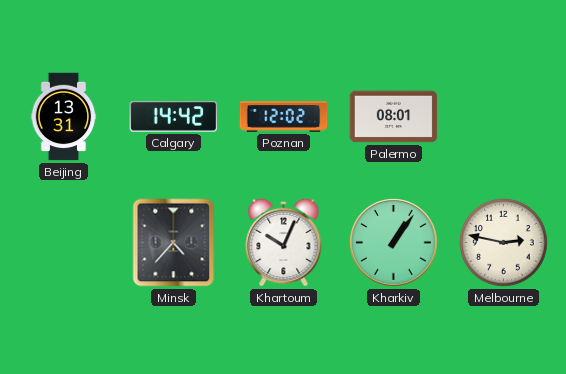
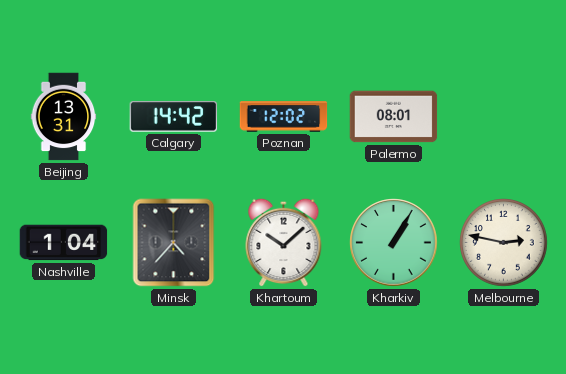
Nashville: none -> 1:04
Khartoum: 10:04 -> 10:08
Kharkiv: 1:06 -> 1:05
